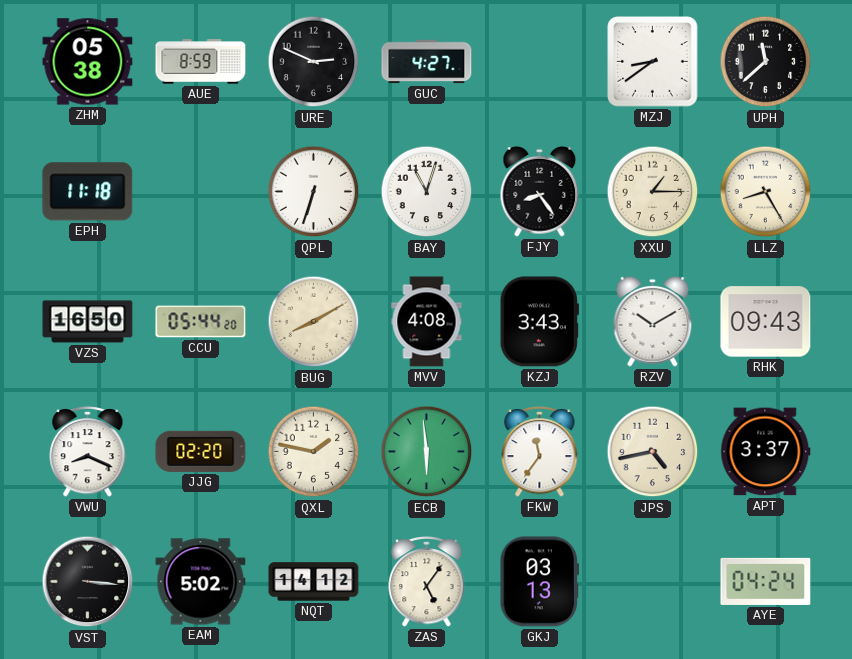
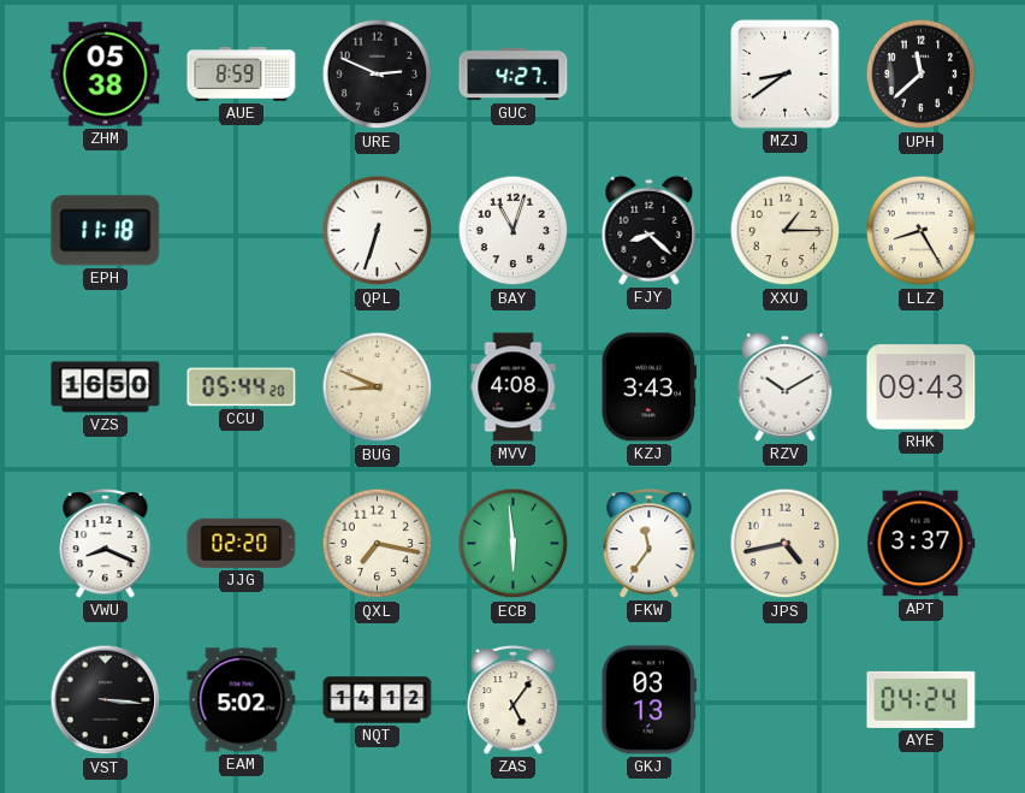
FJY: 8:24 -> 8:22
BUG: 8:10 -> 8:49
QXL: 1:47 -> 7:17
